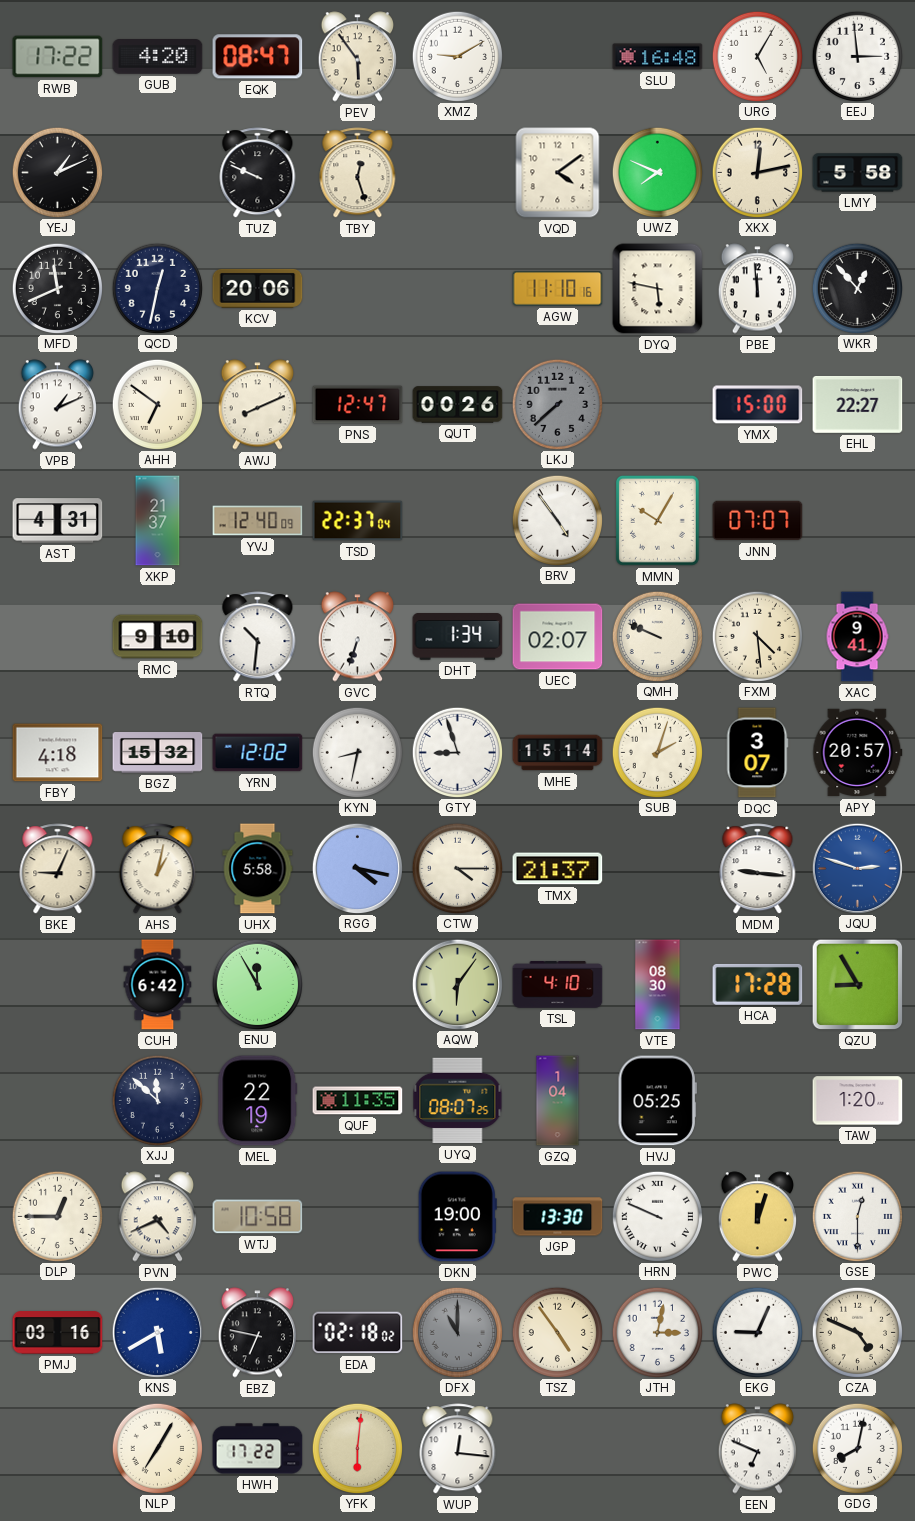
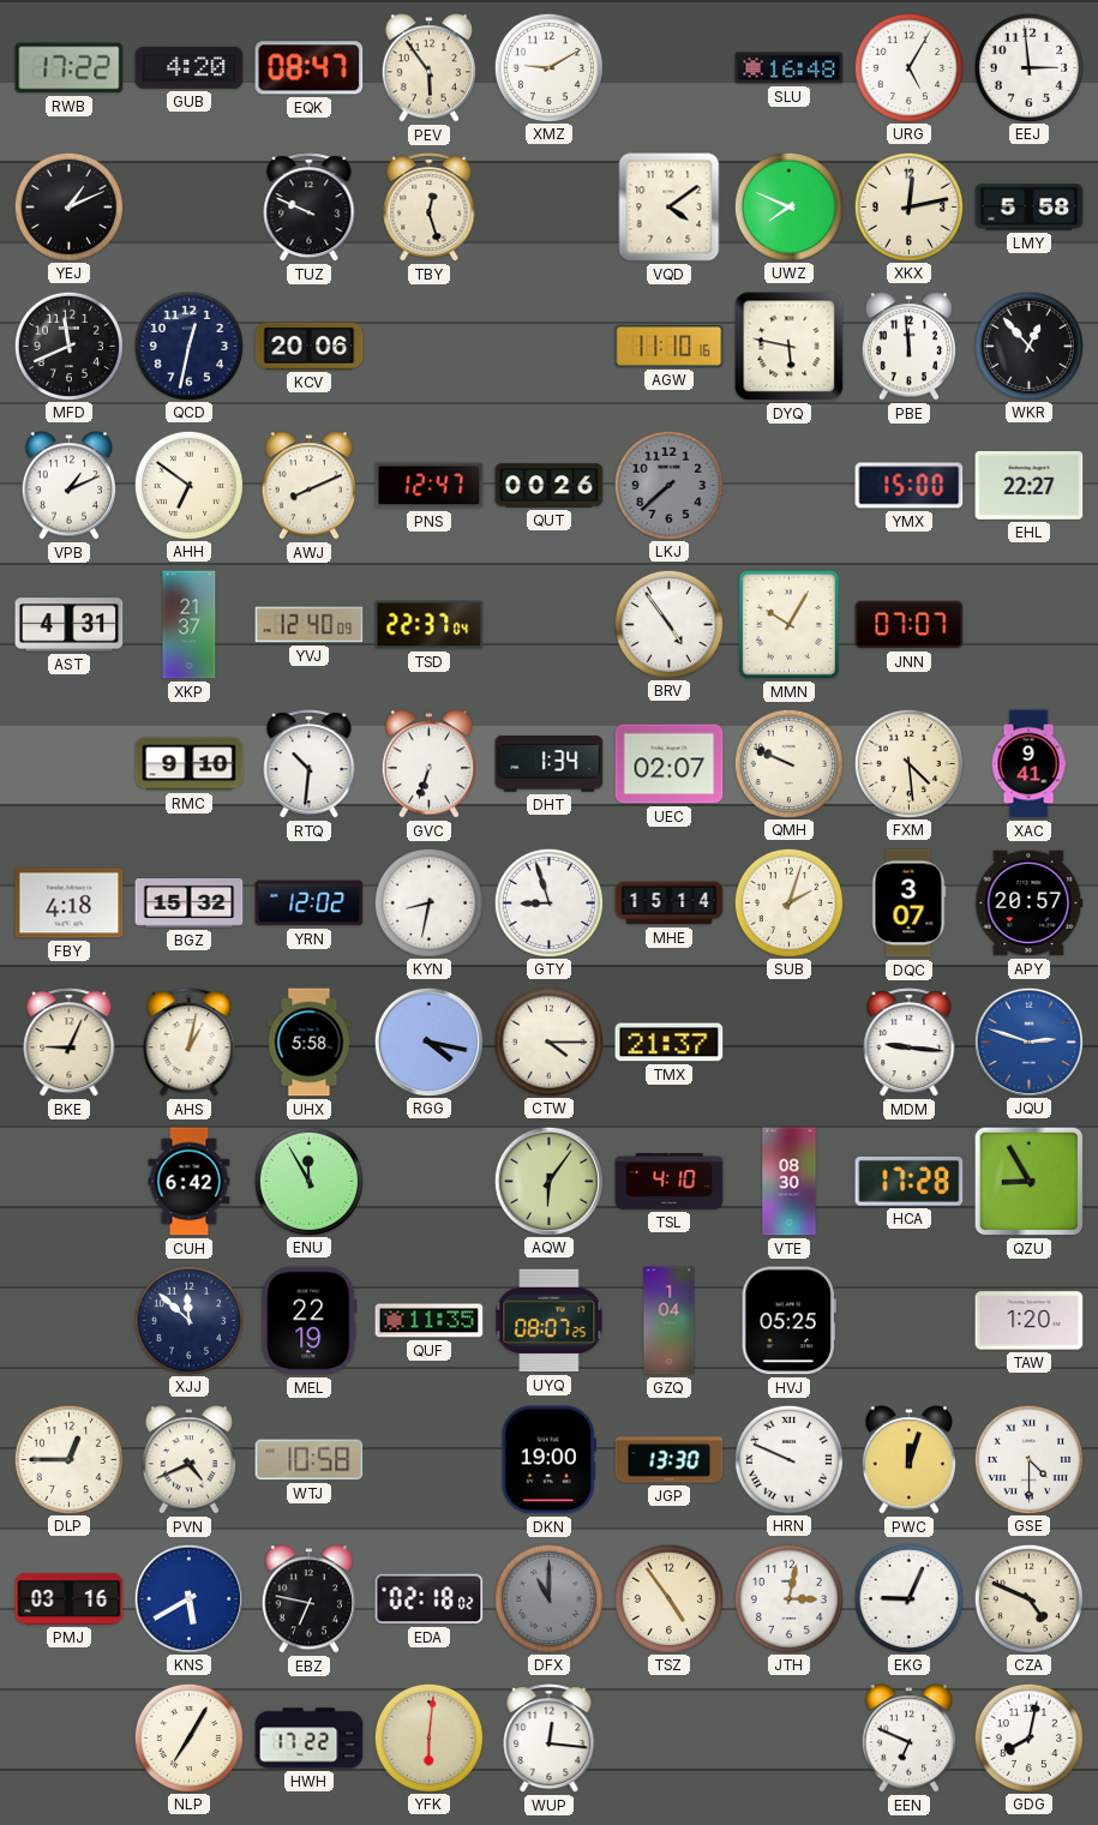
GSE: 12:30 -> 4:30
